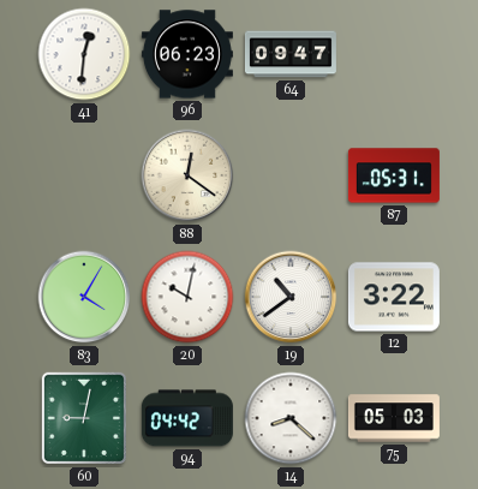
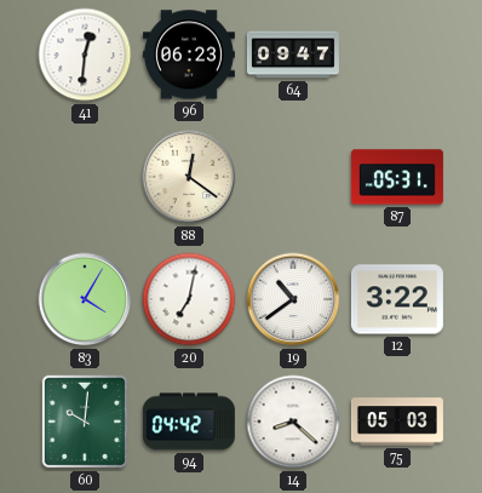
20: 10:02 -> 7:02
60: 9:02 -> 10:01
